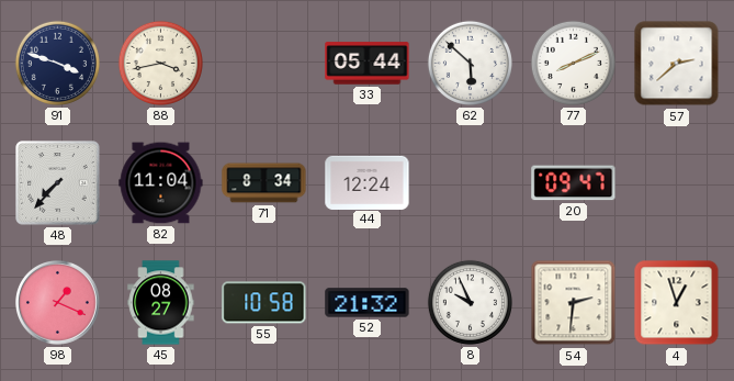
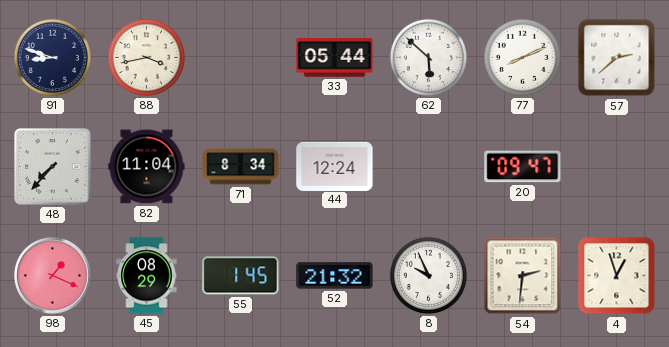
91: 3:48 -> 8:48
45: 08:27 -> 08:29
55: 10:58 -> 1:45
